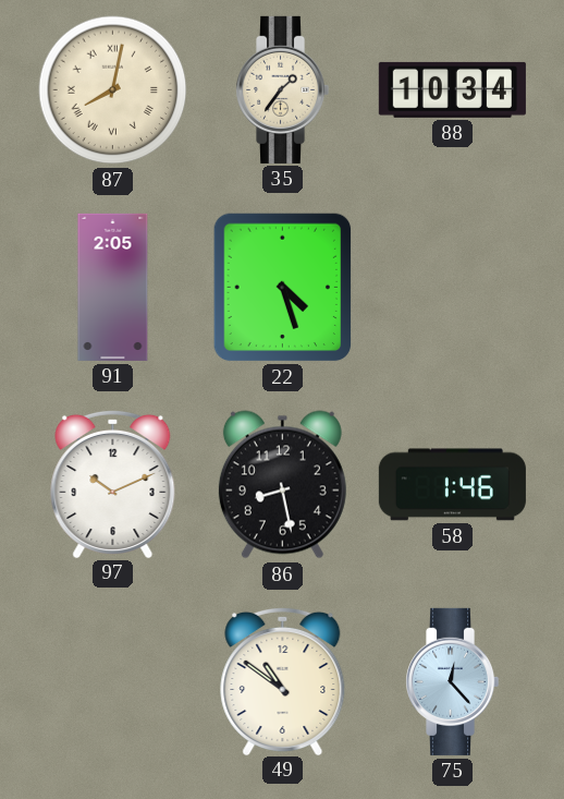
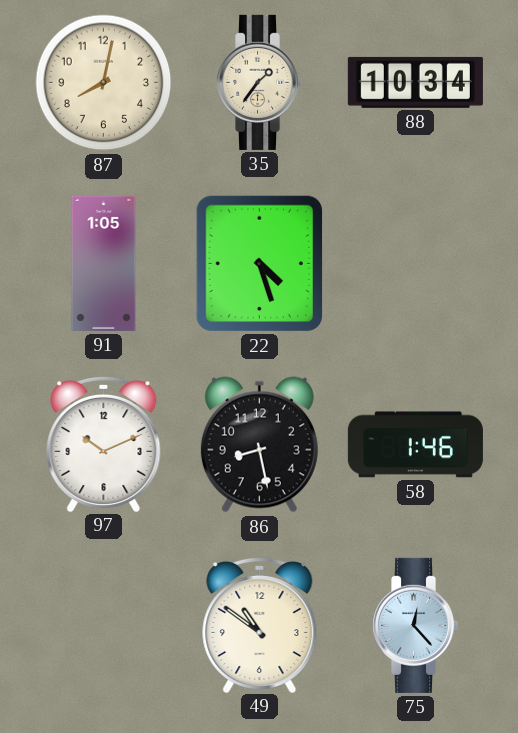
87 numerals: Roman -> Arabic
91: 2:05 -> 1:05
